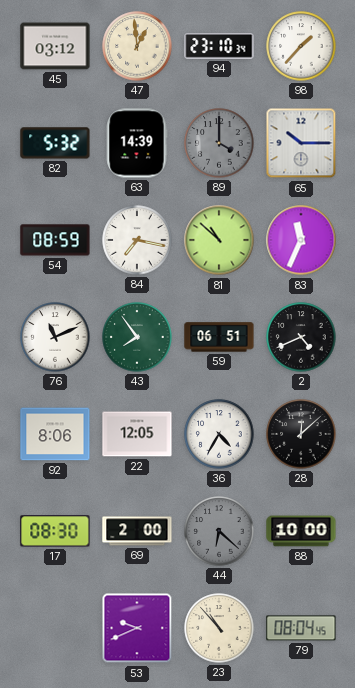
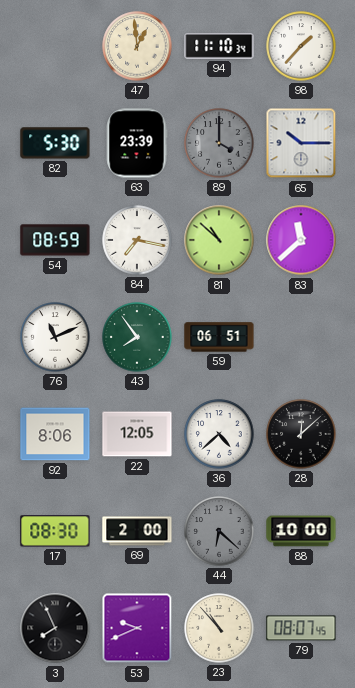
45: 03:12 -> none
94: 23:10 -> 11:10
82: 5:32 -> 5:30
63: 14:39 -> 23:39
83: 11:34 -> 11:38
2: 4:41 -> none
36: 4:35 -> 4:38
3: none -> 7:56
79: 08:04 -> 08:07
